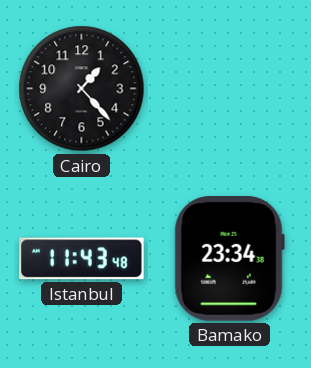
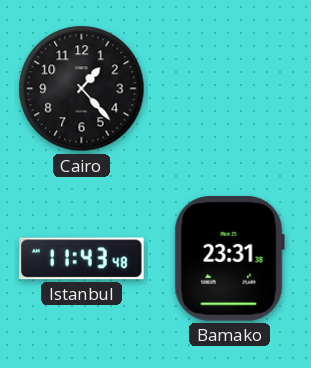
Bamako: 23:34 -> 23:31
